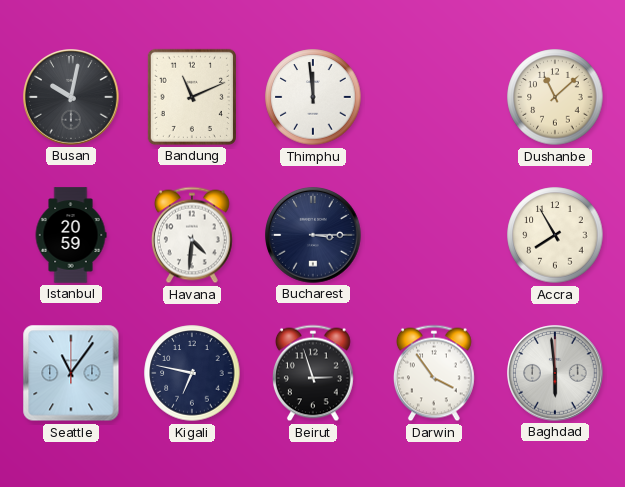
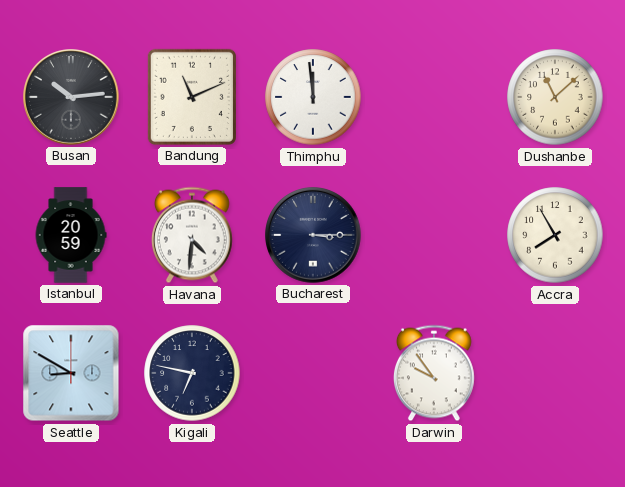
Busan: 10:02 -> 10:14
Seattle: 11:06 -> 8:50
Beirut: 2:57 -> none
Darwin: 3:54 -> 9:54
Baghdad: 5:59 -> none
